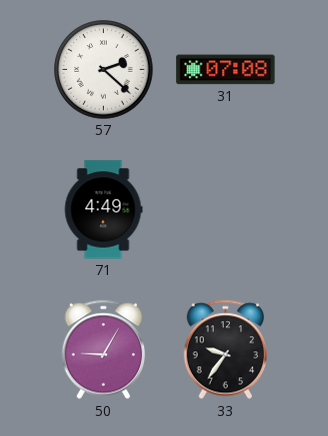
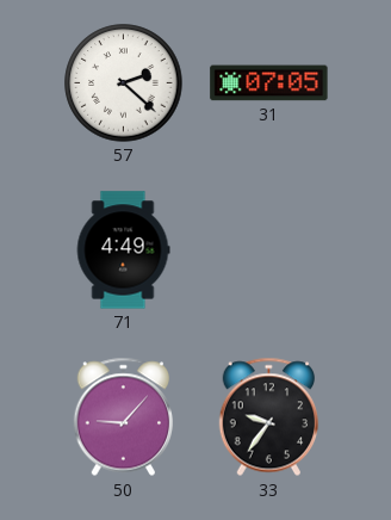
31: 07:08 -> 07:05
50: 9:05 -> 9:07
